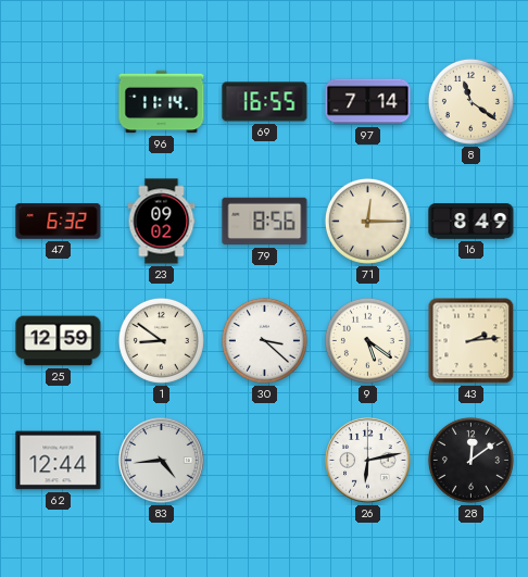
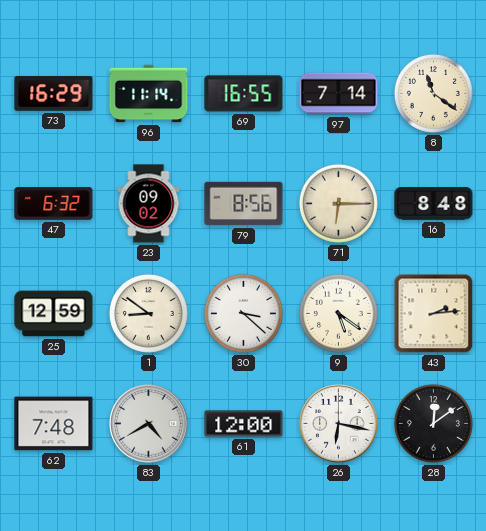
73: none -> 16:29
71: 12:15 -> 6:15
16: 8:49 -> 8:48
62: 12:44 -> 7:48
83: 4:44 -> 4:40
61: none -> 12:00
26: 6:13 -> 6:17
